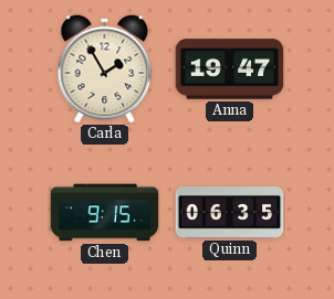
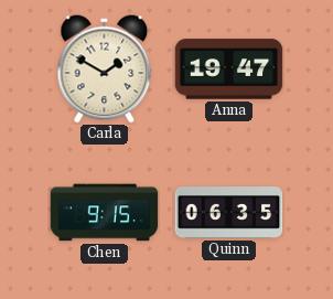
Carla: 1:55 -> 1:50
